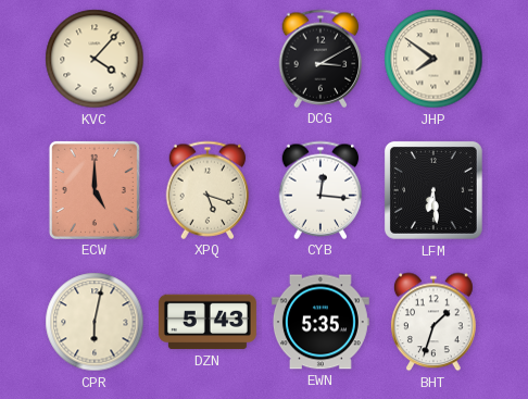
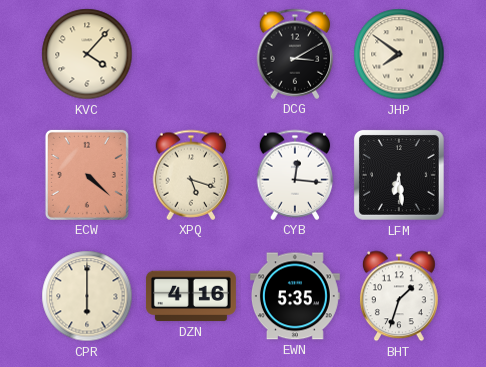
ECW: 5:00 -> 4:22
CPR: 6:02 -> 6:00
DZN: 5:43 -> 4:16
